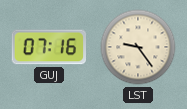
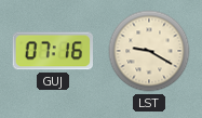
LST: 9:24 -> 9:20
